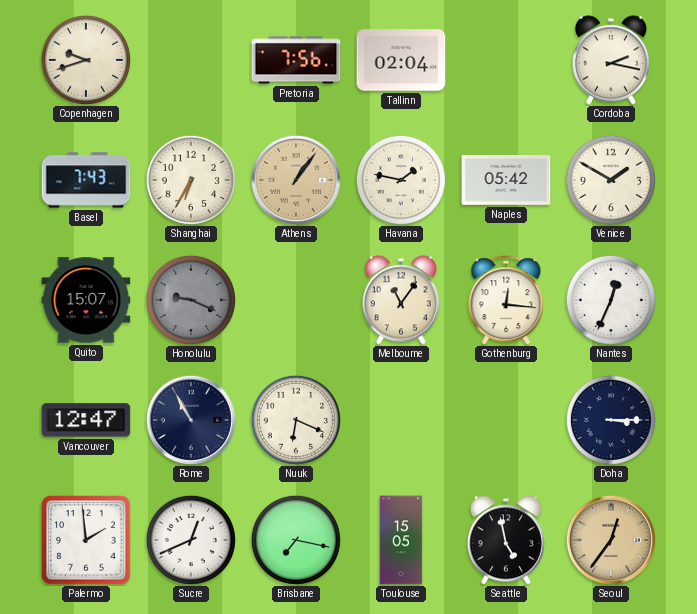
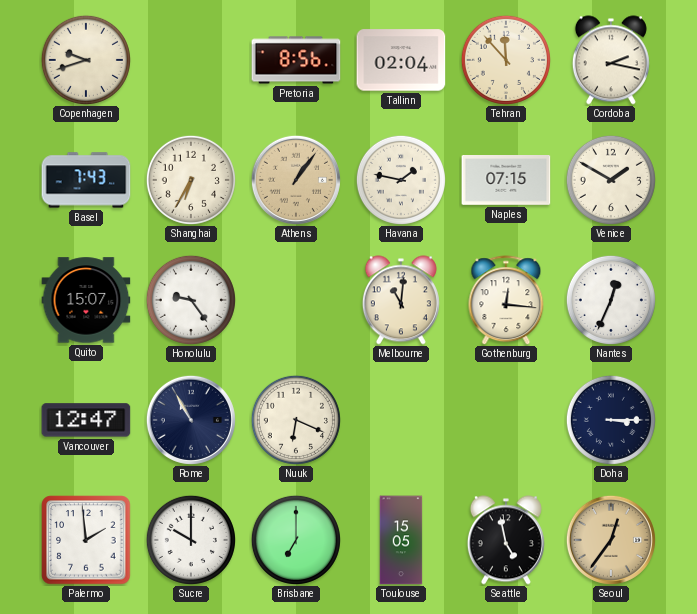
Pretoria: 7:56 -> 8:56
Tehran: none -> 11:53
Naples: 05:42 -> 07:15
Honolulu: 9:19 -> 9:24
Honolulu dial: grey -> white
Melbourne: 11:06 -> 11:01
Sucre: 12:41 -> 10:00
Brisbane: 7:17 -> 7:00
